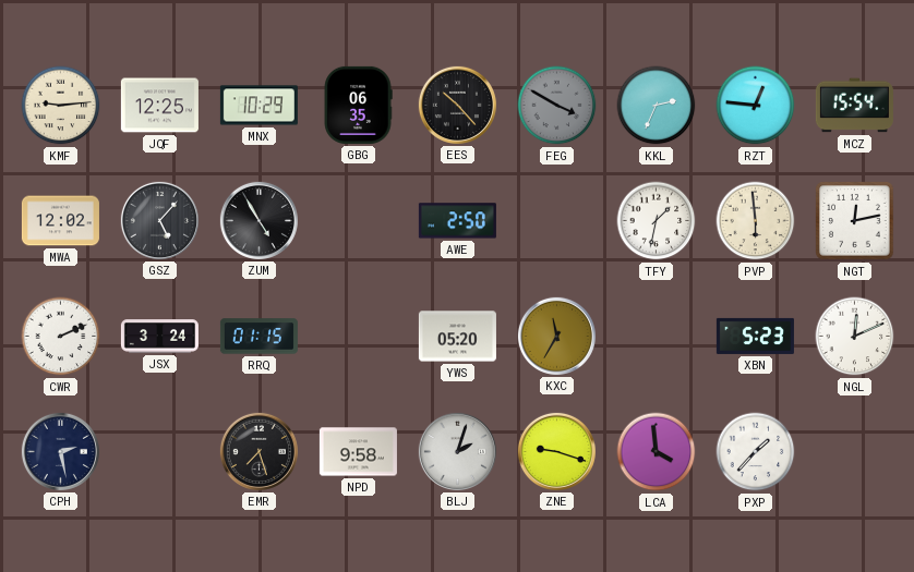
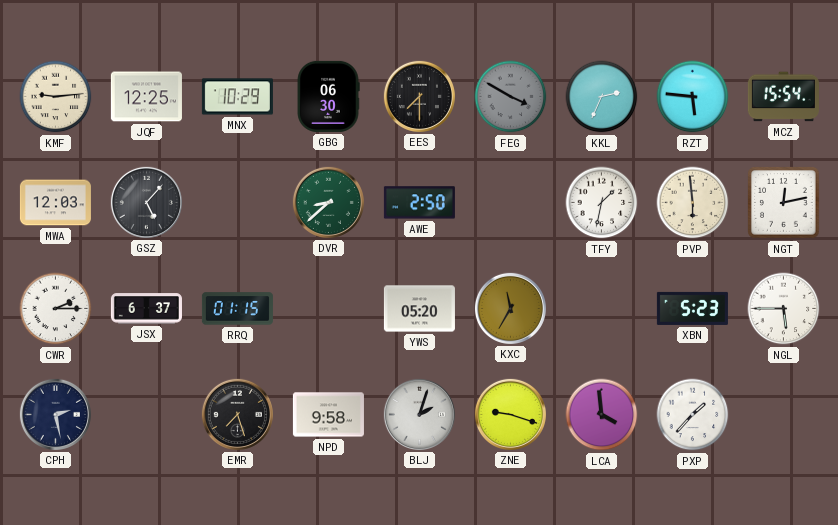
GBG: 06:35 -> 06:30
EES: 10:23 -> 7:30
RZT: 12:46 -> 5:46
MWA: 12:02 -> 12:03
ZUM: 4:55 -> none
DVR: none -> 8:38
CWR: 2:11 -> 2:15
JSX: 3:24 -> 6:37
NGL: 12:11 -> 5:45
